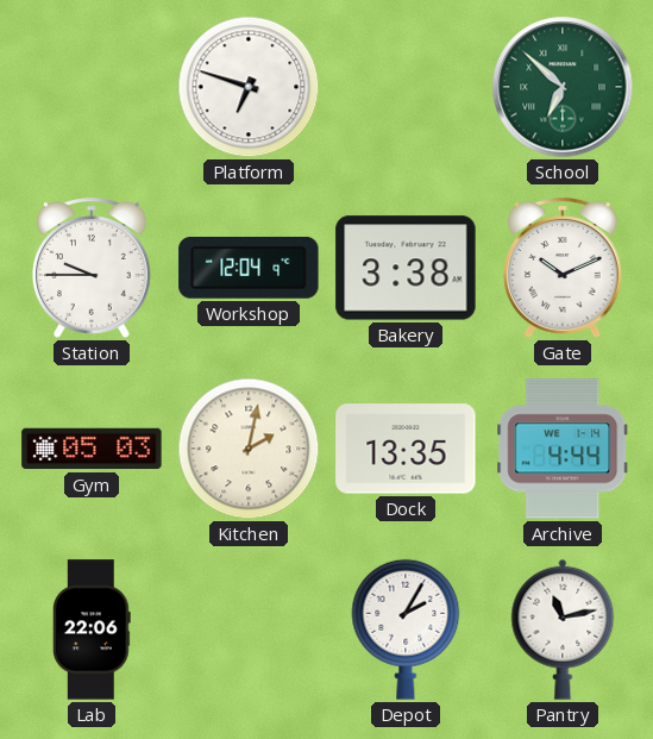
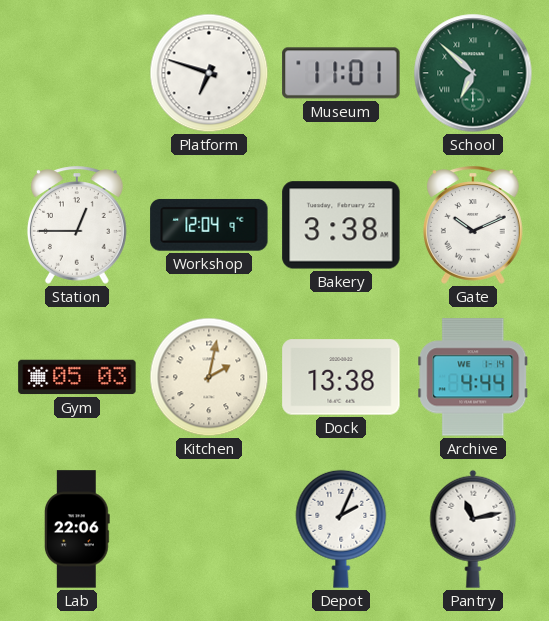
Museum: none -> 11:01
Station: 9:45 -> 12:45
Dock: 13:35 -> 13:38
Depot: 2:05 -> 2:04
